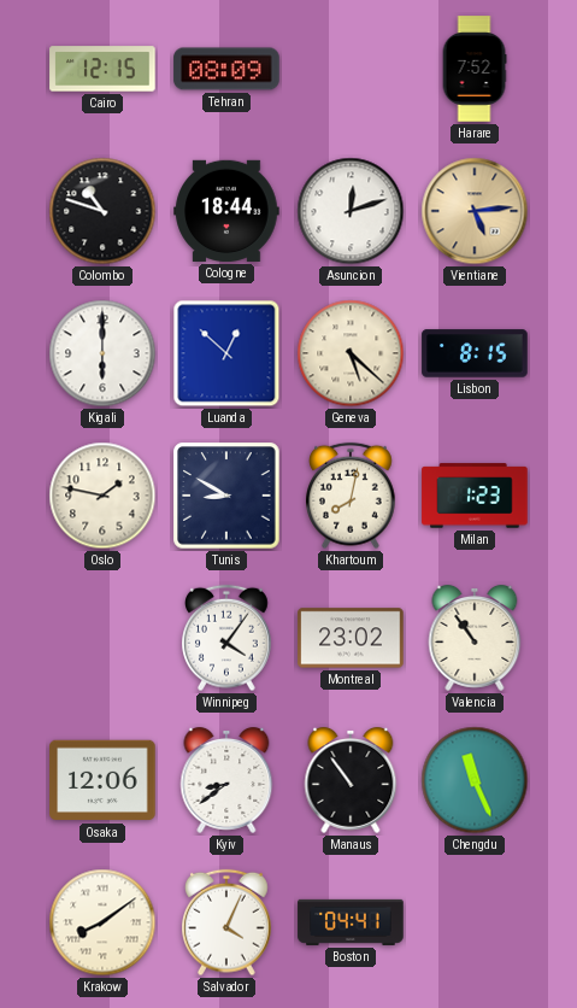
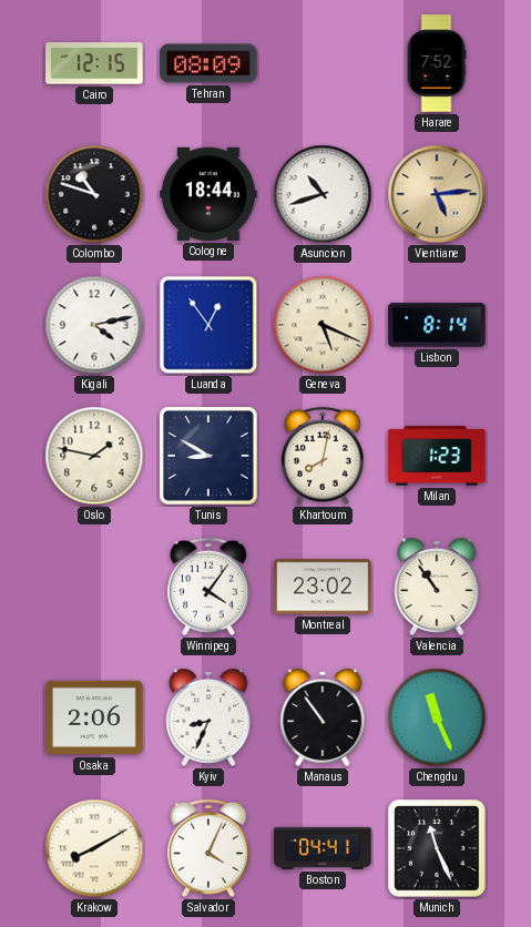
Asuncion: 12:12 -> 10:42
Kigali: 6:00 -> 4:13
Luanda: 12:52 -> 12:54
Geneva: 5:22 -> 5:19
Lisbon: 8:15 -> 8:14
Osaka: 12:06 -> 2:06
Kyiv: 8:39 -> 8:34
Krakow: 8:09 -> 8:10
Munich: none -> 11:26
